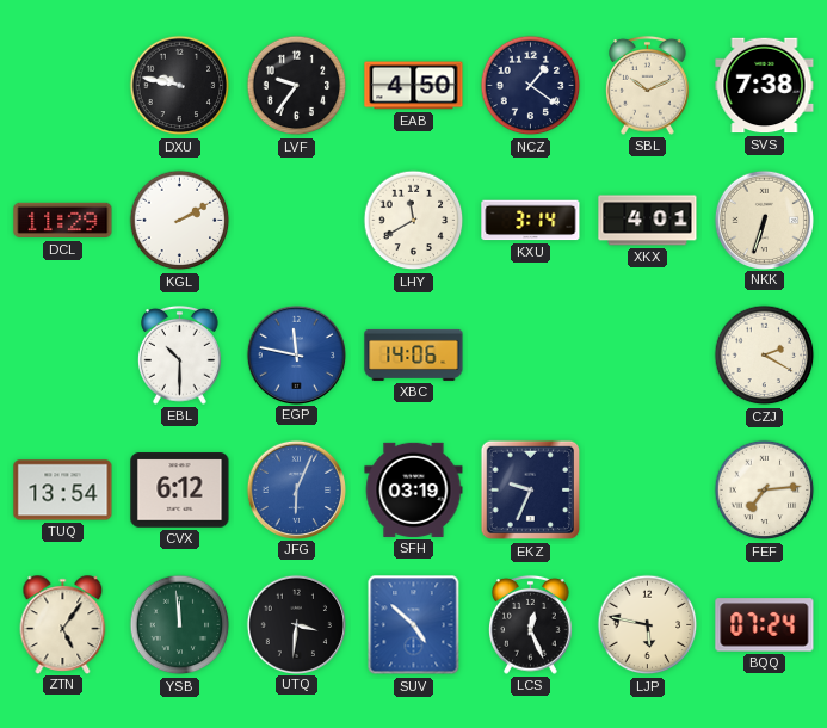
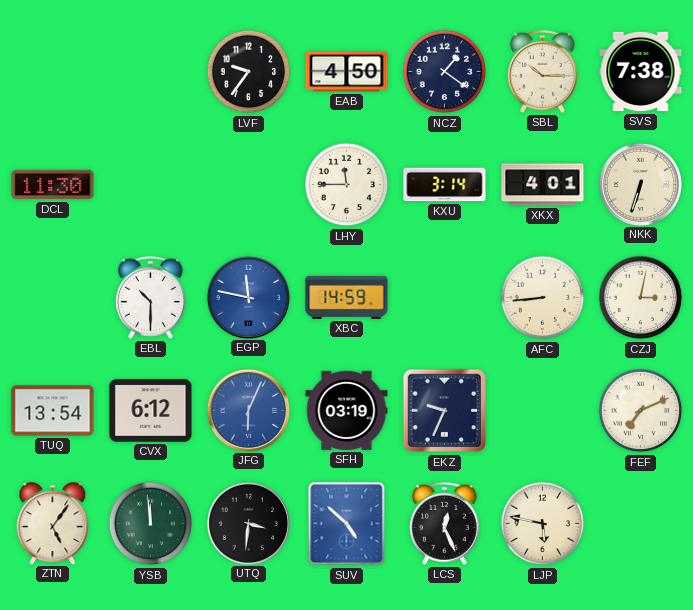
DXU: 9:47 -> none
SBL: 10:11 -> 10:15
DCL: 11:29 -> 11:30
KGL: 2:10 -> none
LHY: 11:40 -> 11:45
XBC: 14:06 -> 14:59
AFC: none -> 8:44
CZJ: 2:20 -> 3:02
FEF: 7:14 -> 7:11
BQQ: 07:24 -> none
